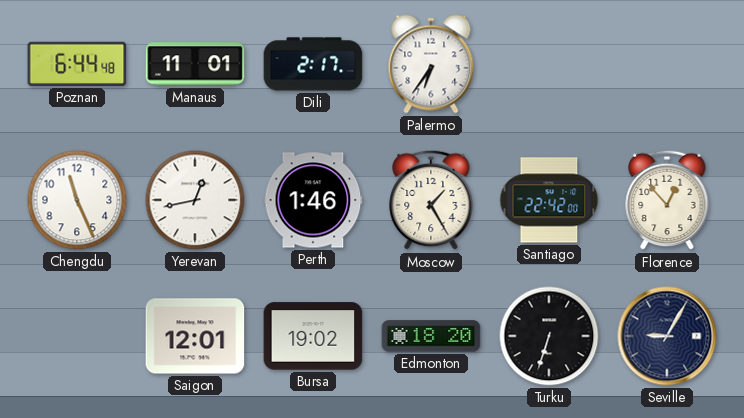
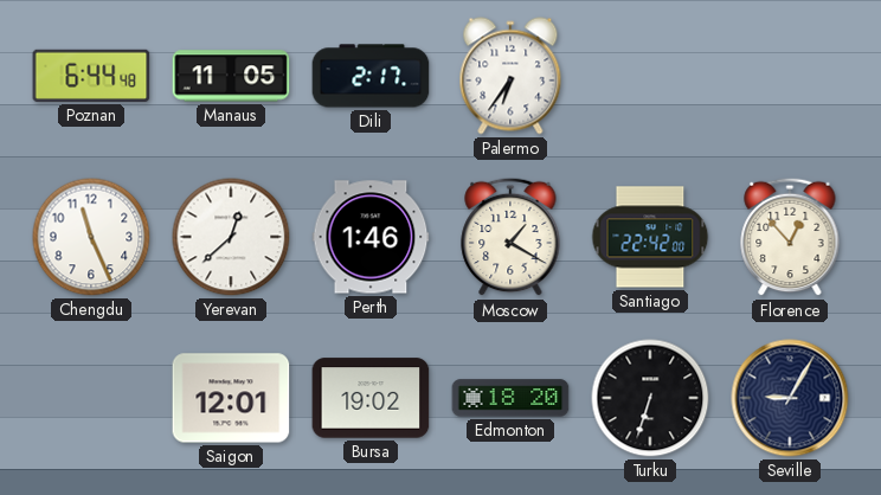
Manaus: 11:01 -> 11:05
Yerevan: 12:43 -> 12:38
Moscow: 1:25 -> 1:20
